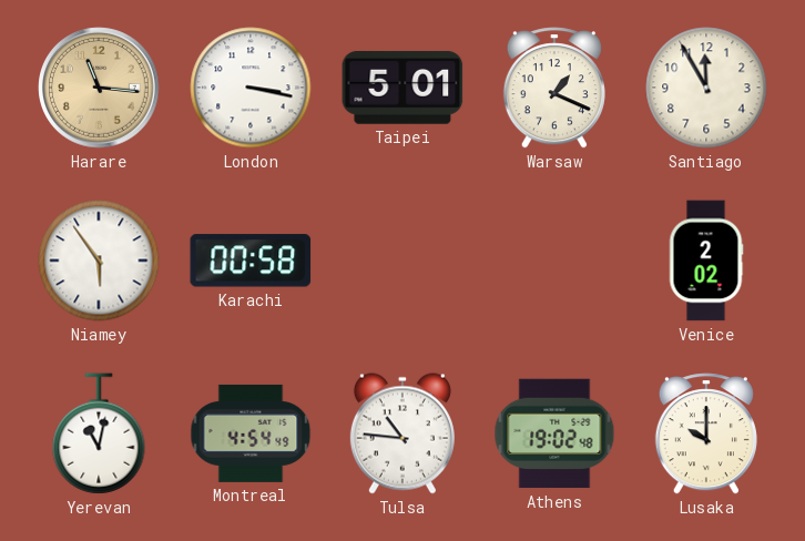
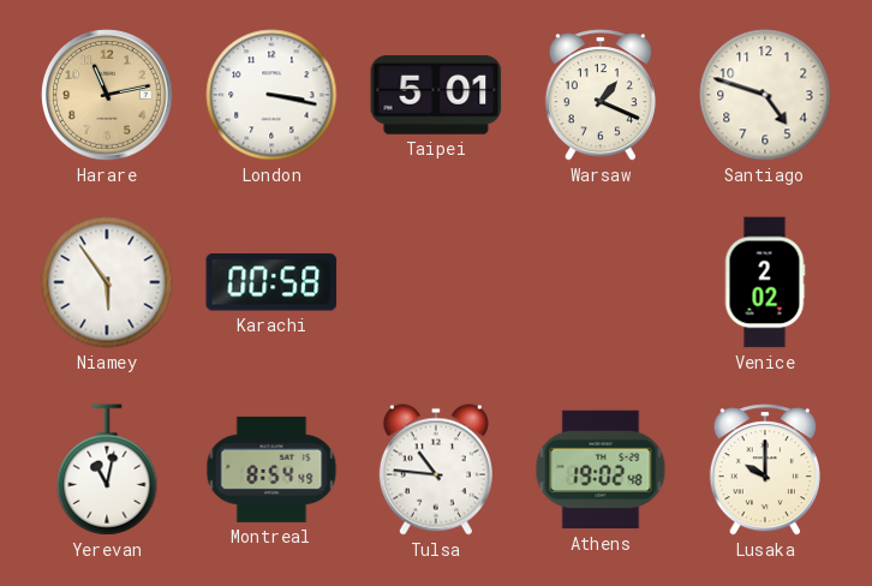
Harare: 11:16 -> 11:13
Santiago: 11:55 -> 4:48
Montreal: 4:54 -> 8:54
